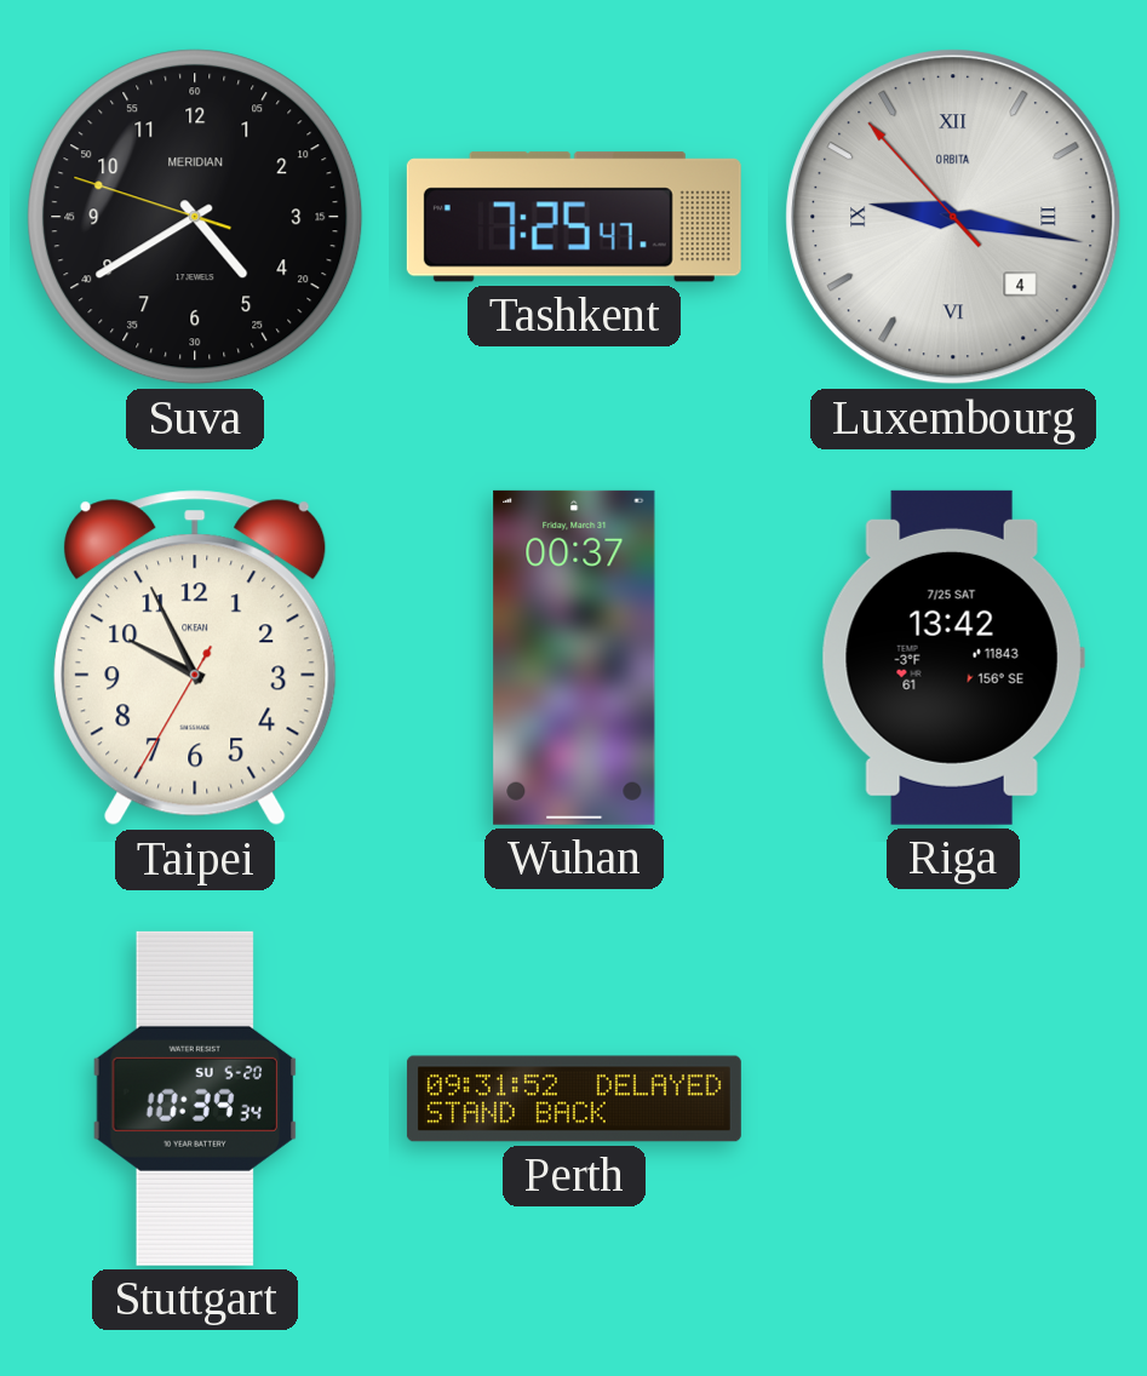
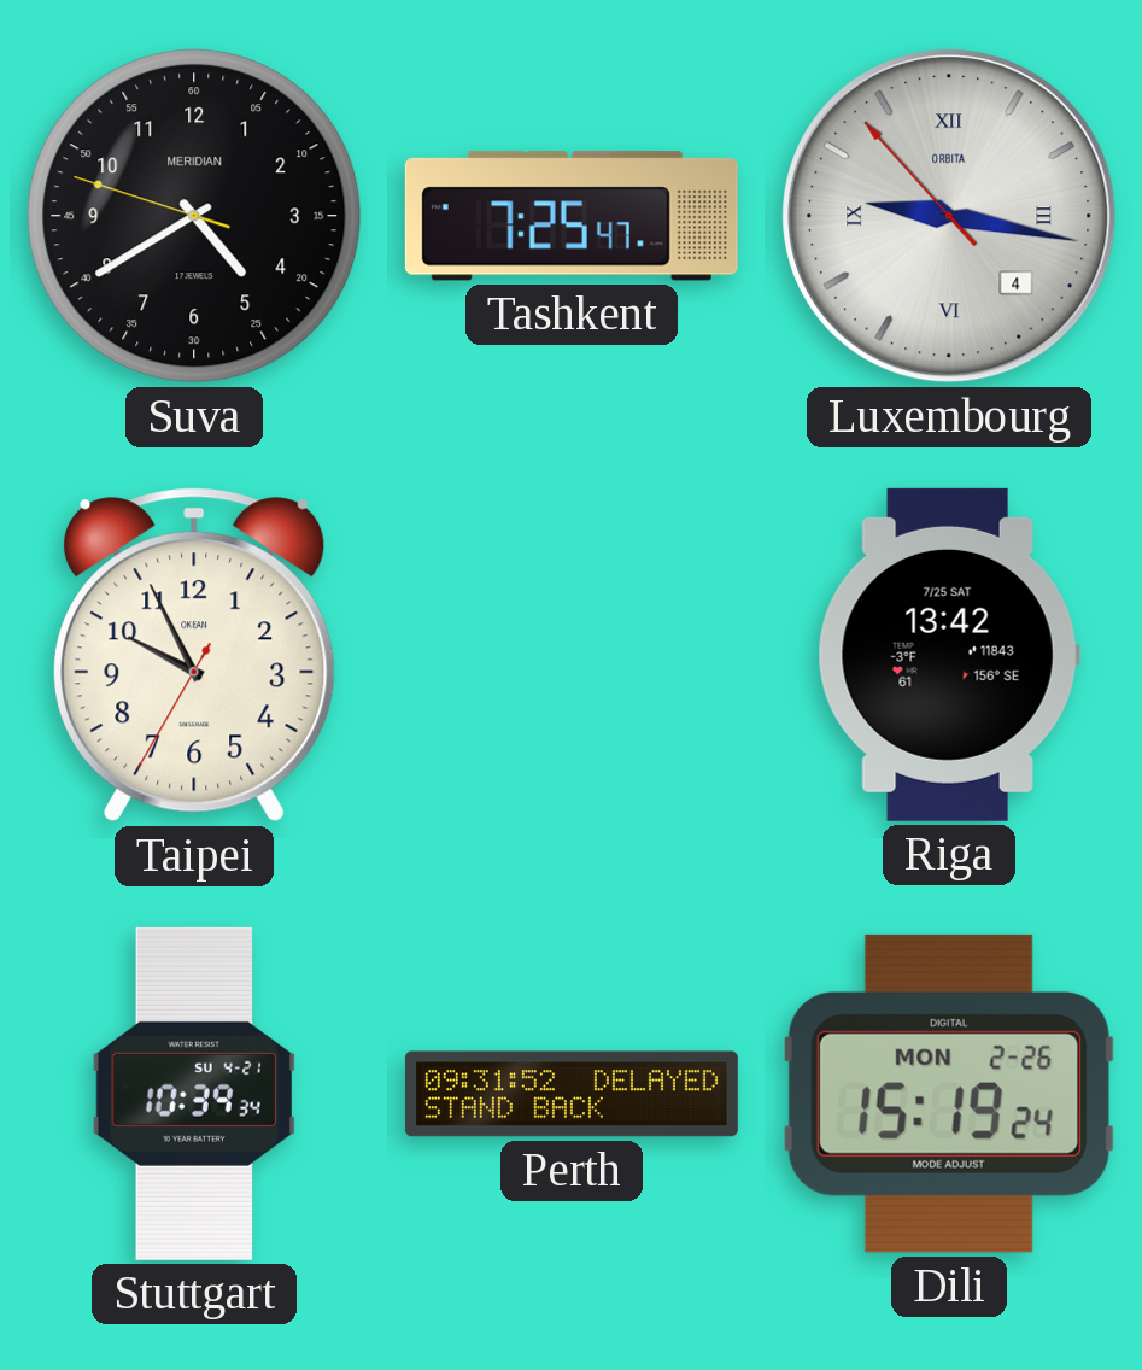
Wuhan: 00:37 -> none
Stuttgart date: SU 5-20 -> SU 4-21
Dili: none -> 15:19
